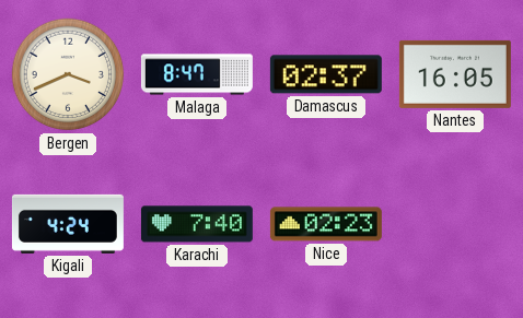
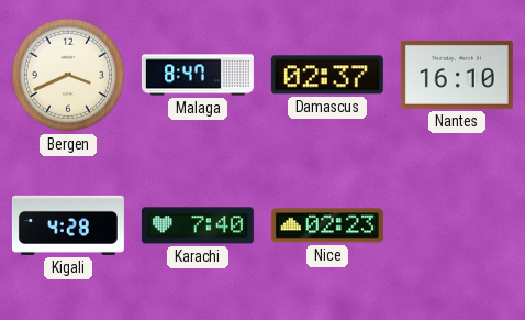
Nantes: 16:05 -> 16:10
Kigali: 4:24 -> 4:28
